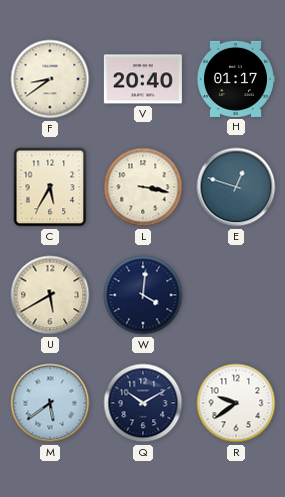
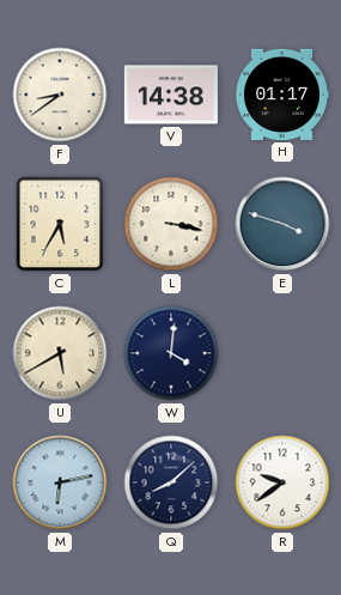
V: 20:40 -> 14:38
E: 12:48 -> 3:48
M: 5:39 -> 6:13
Q: 10:10 -> 8:08
